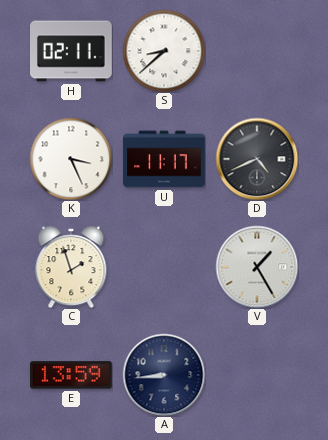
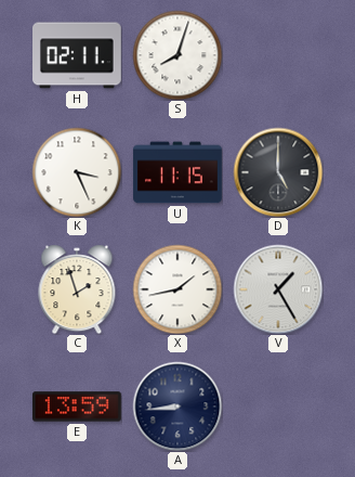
S: 8:38 -> 8:03
U: 11:17 -> 11:15
D: 4:41 -> 5:00
X: none -> 1:43
